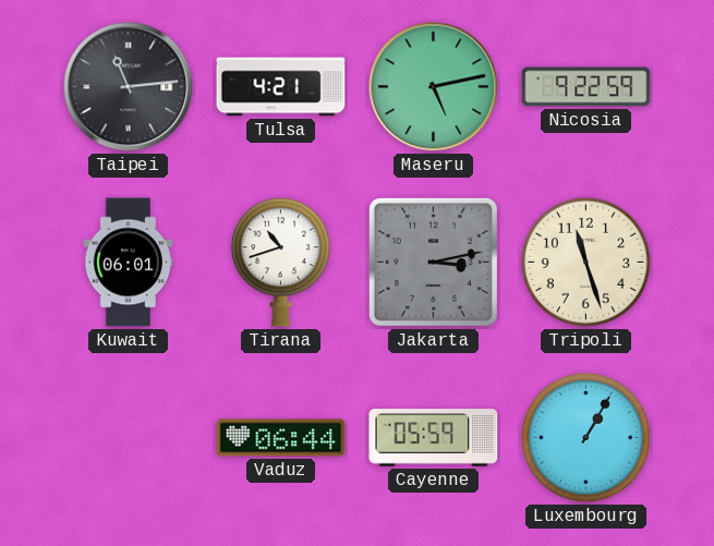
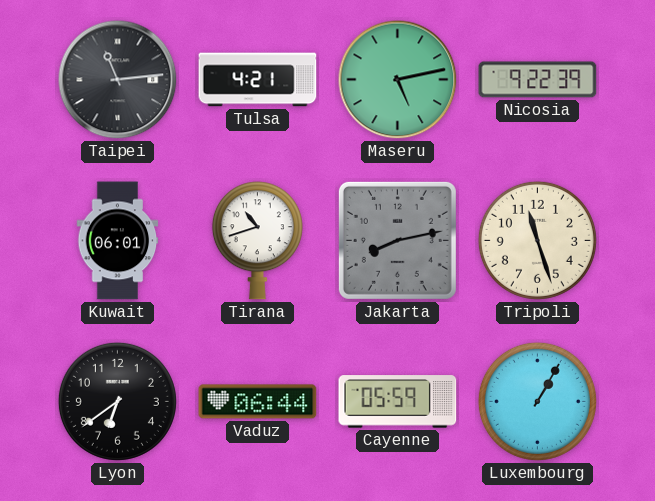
Nicosia: 9:22:59 -> 9:22:39
Jakarta: 3:13 -> 8:13
Lyon: none -> 6:39
